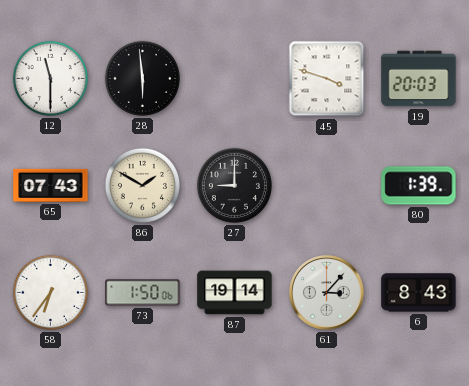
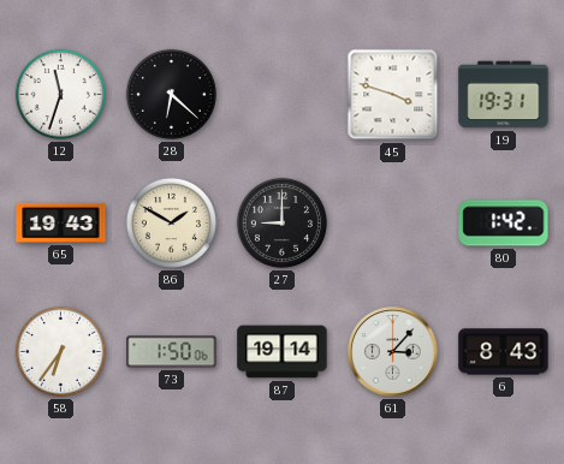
12: 11:30 -> 11:33
28: 5:59 -> 6:22
19: 20:03 -> 19:31
65: 07:43 -> 19:43
80: 1:39 -> 1:42
